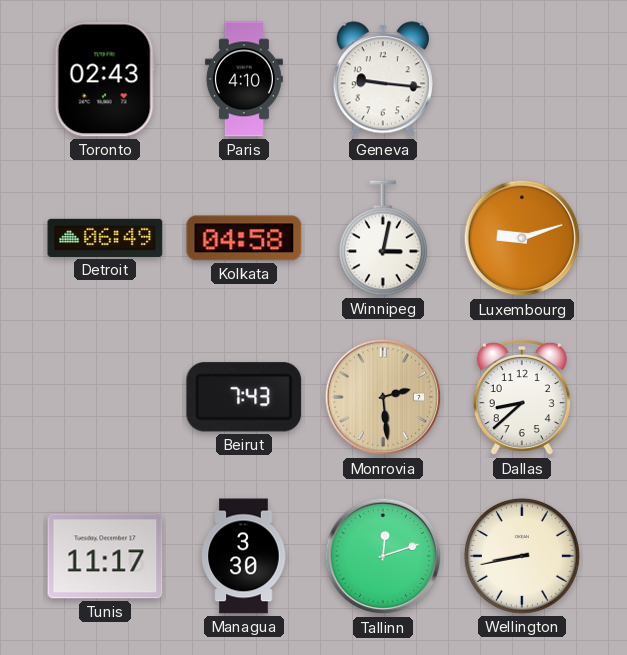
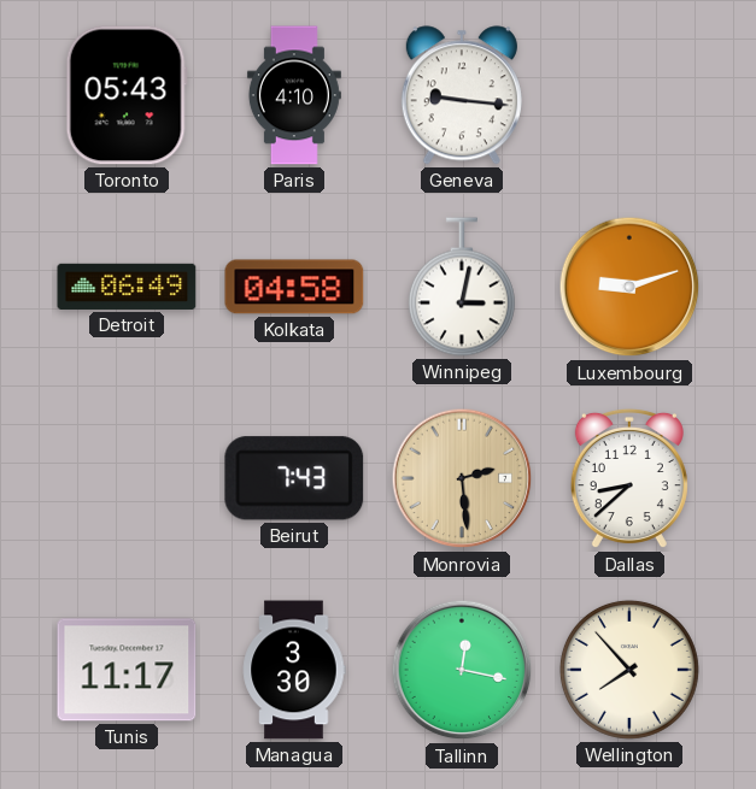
Toronto: 02:43 -> 05:43
Tallinn: 12:12 -> 12:17
Wellington: 8:43 -> 7:53
